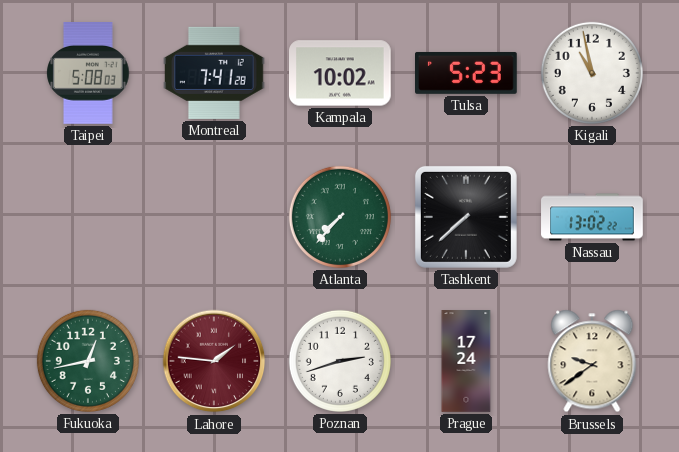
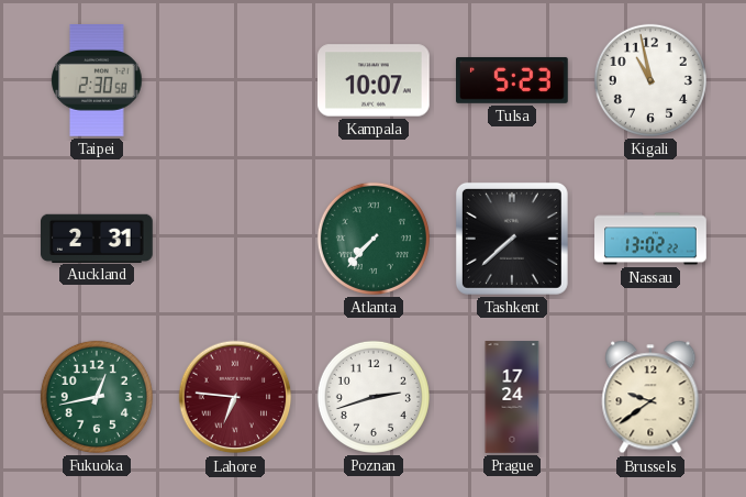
Taipei: 5:08 -> 2:30
Montreal: 7:41 -> none
Kampala: 10:02 -> 10:07
Auckland: none -> 2:31
Lahore: 1:46 -> 6:46
